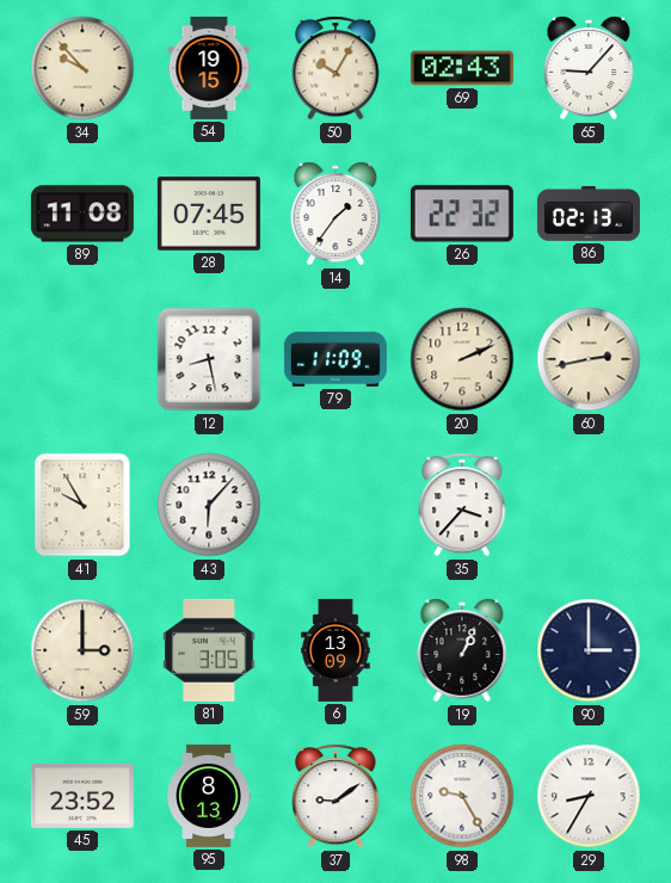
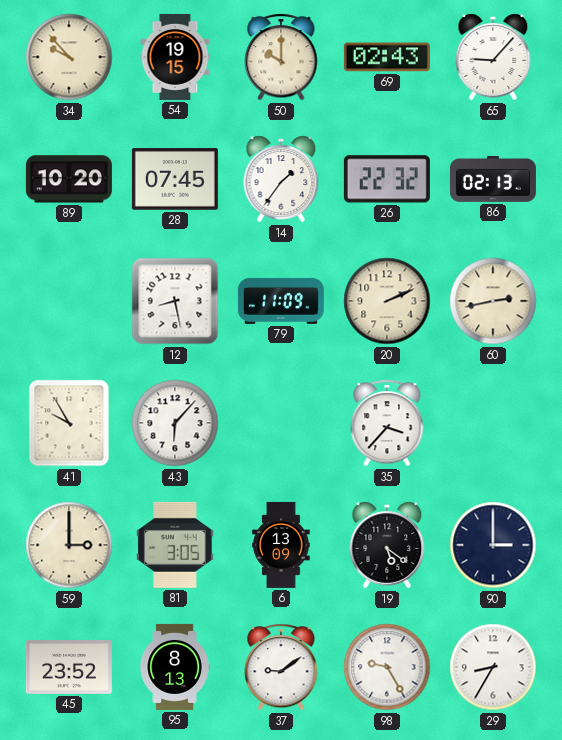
50: 10:05 -> 10:00
89: 11:08 -> 10:20
19: 1:04 -> 5:21
